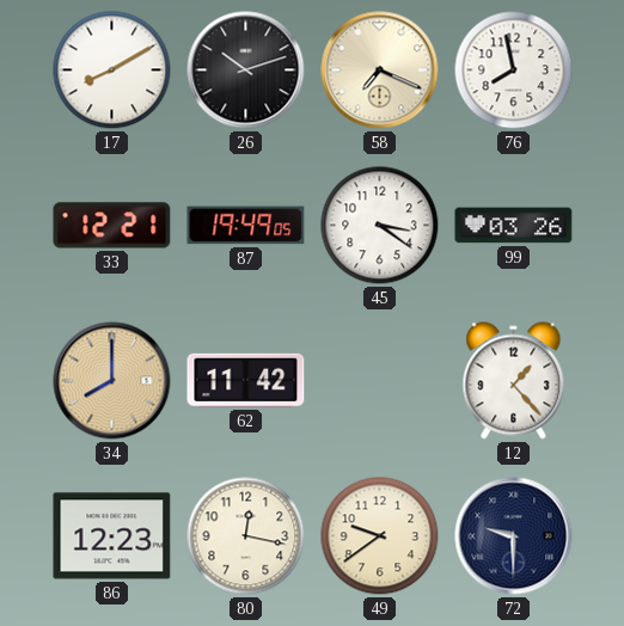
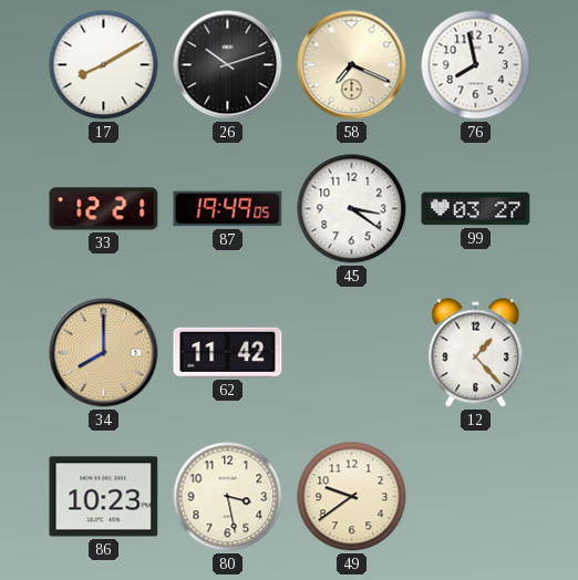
99: 03:26 -> 03:27
86: 12:23 -> 10:23
80: 12:17 -> 3:28
72: 9:30 -> none
